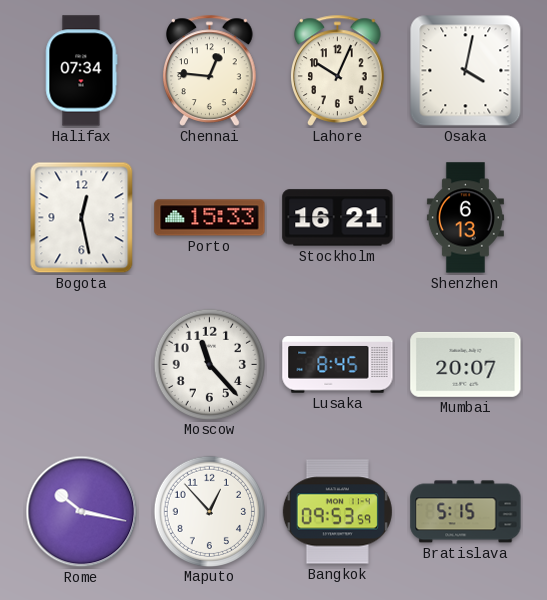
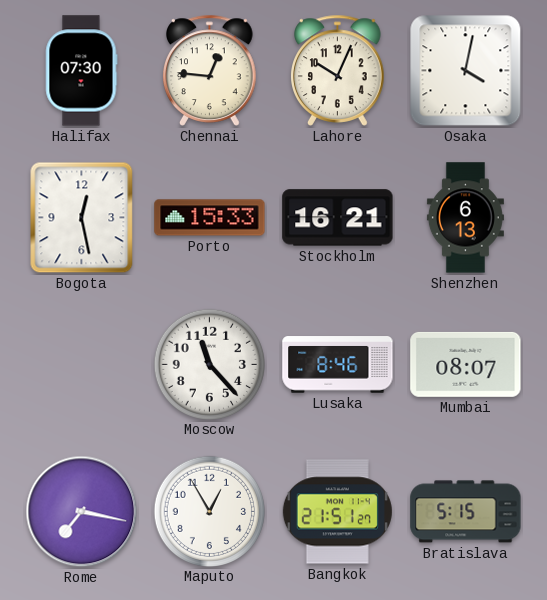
Halifax: 07:34 -> 07:30
Lusaka: 8:45 -> 8:46
Mumbai: 20:07 -> 08:07
Rome: 10:17 -> 7:17
Maputo: 12:53 -> 12:55
Bangkok: 09:53 -> 21:51
